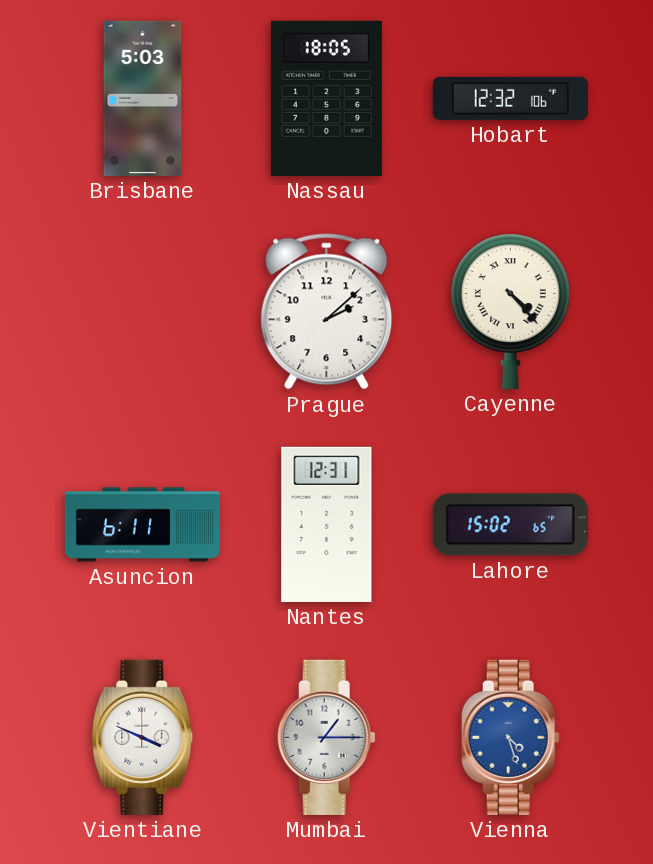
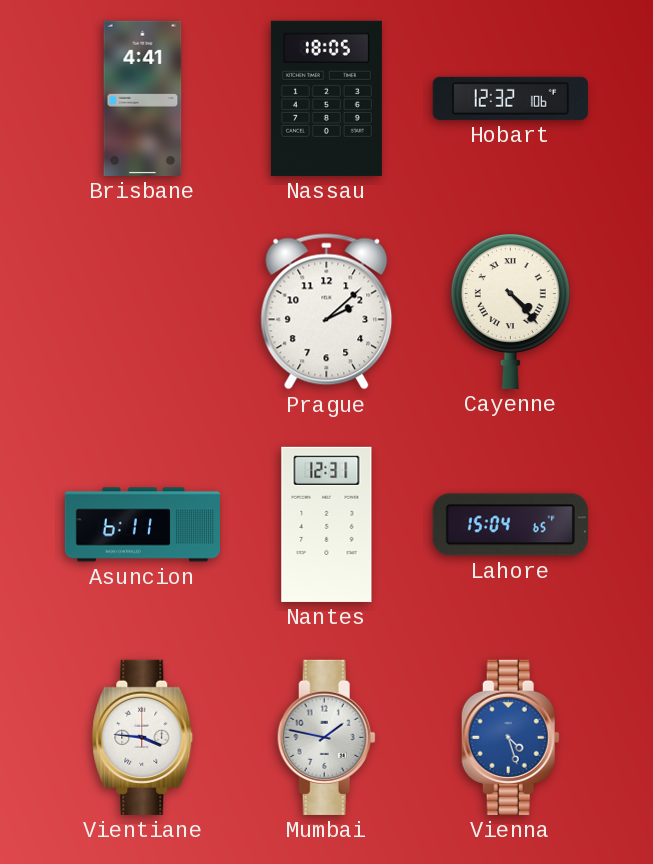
Brisbane: 5:03 -> 4:41
Lahore: 15:02 -> 15:04
Vientiane: 3:49 -> 3:46
Mumbai: 1:15 -> 1:47
